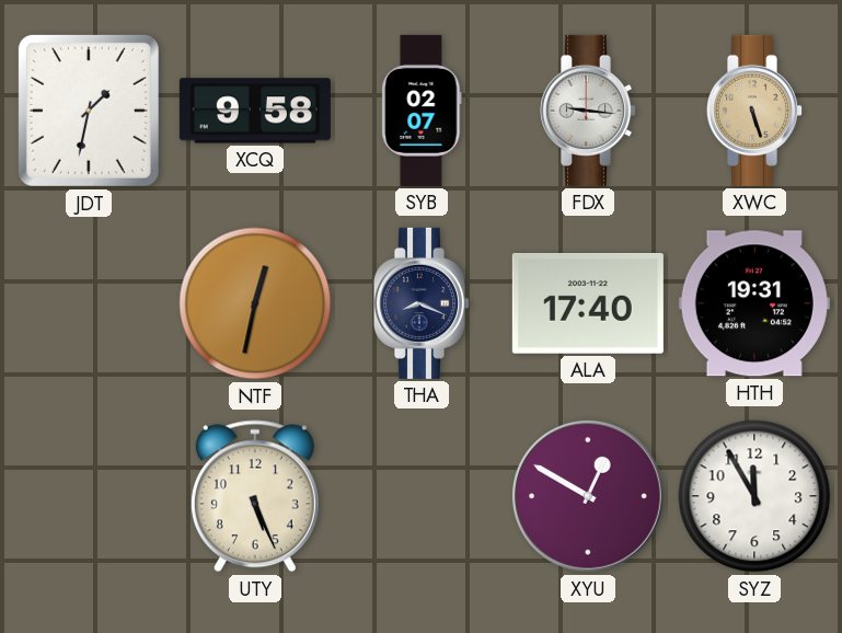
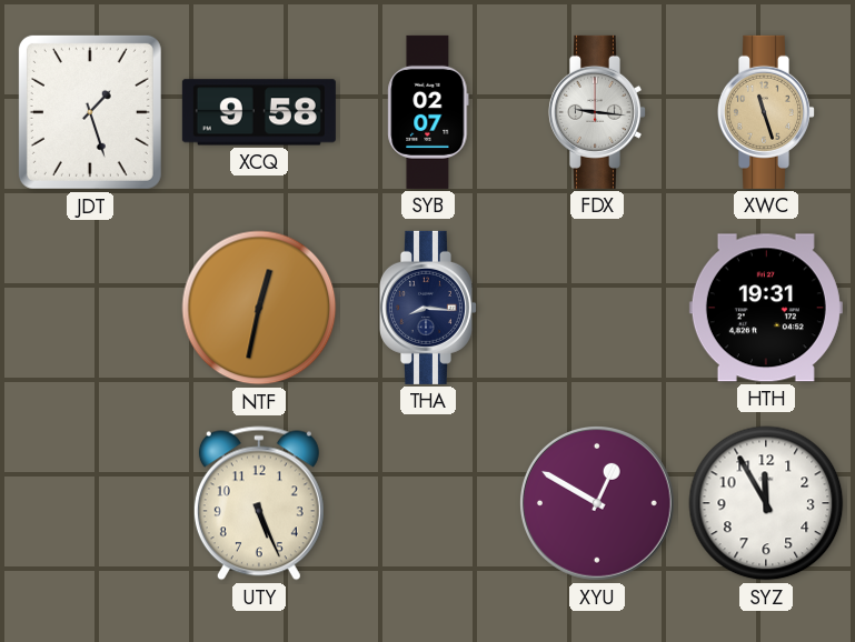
JDT: 1:32 -> 1:27
XWC: 5:27 -> 11:27
THA: 8:19 -> 8:16
ALA: 17:40 -> none
